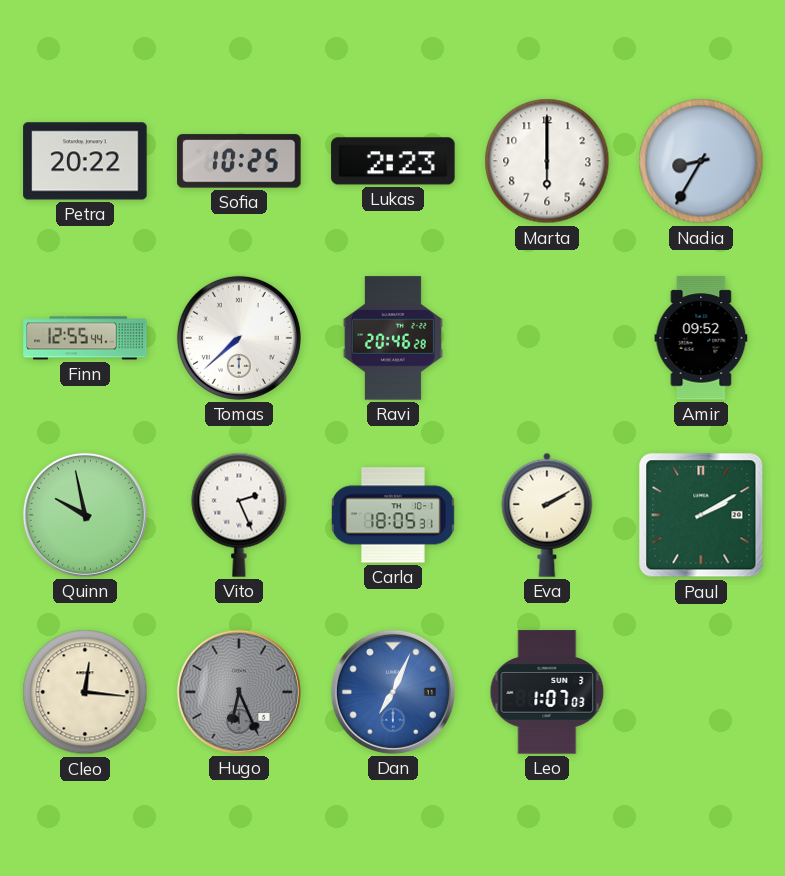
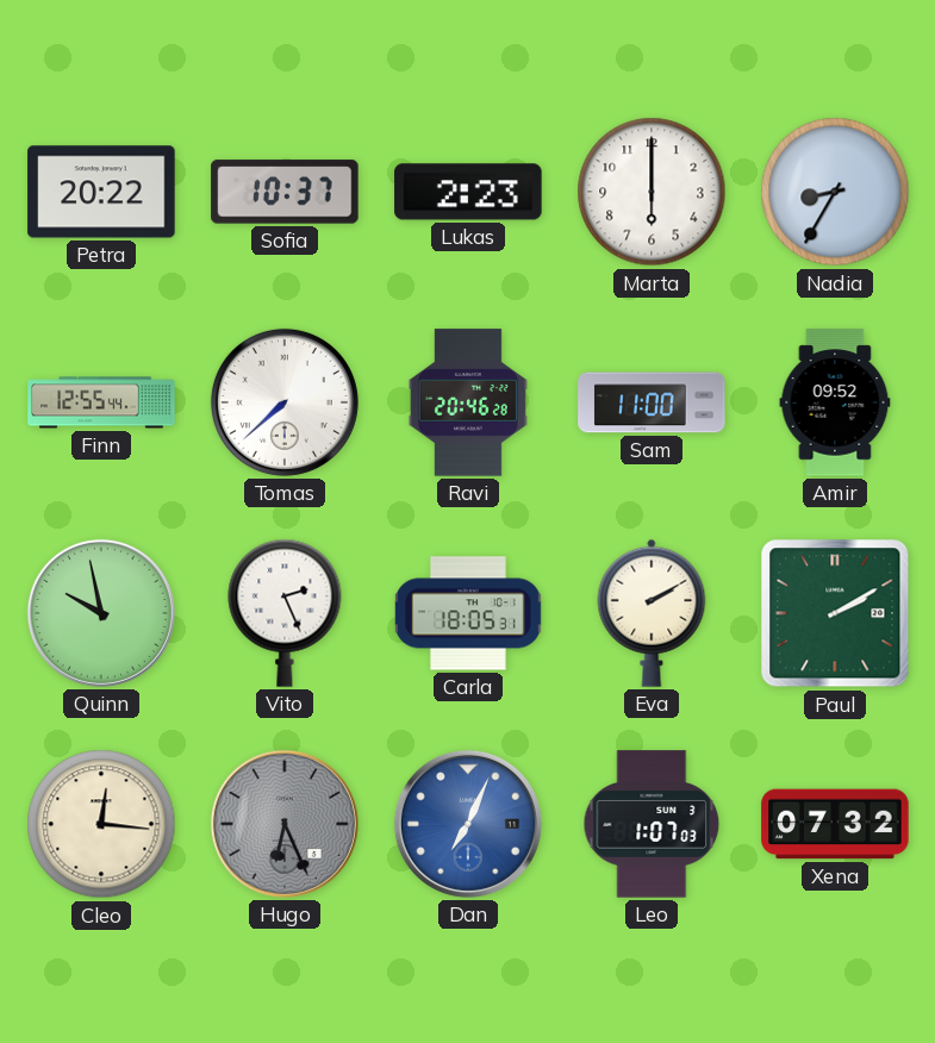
Sofia: 10:25 -> 10:37
Sam: none -> 11:00
Xena: none -> 07:32
